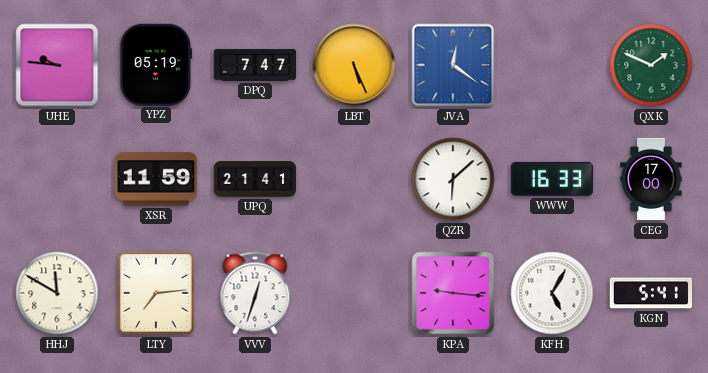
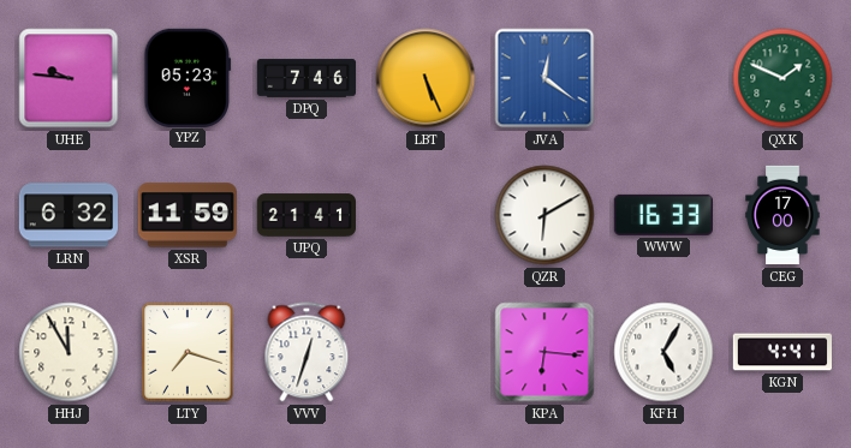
YPZ: 05:19 -> 05:23
DPQ: 7:47 -> 7:46
LRN: none -> 6:32
QZR: 6:08 -> 6:10
HHJ: 11:50 -> 11:55
LTY: 7:14 -> 7:18
KPA: 9:16 -> 6:16
KGN: 5:41 -> 4:41
